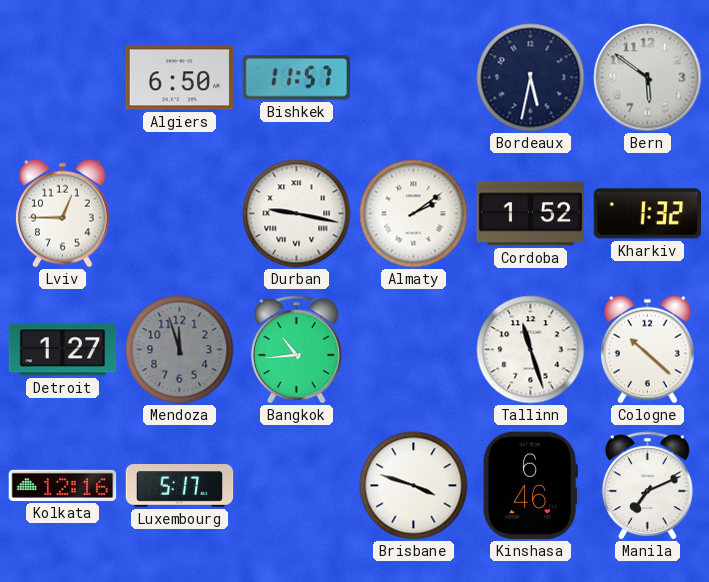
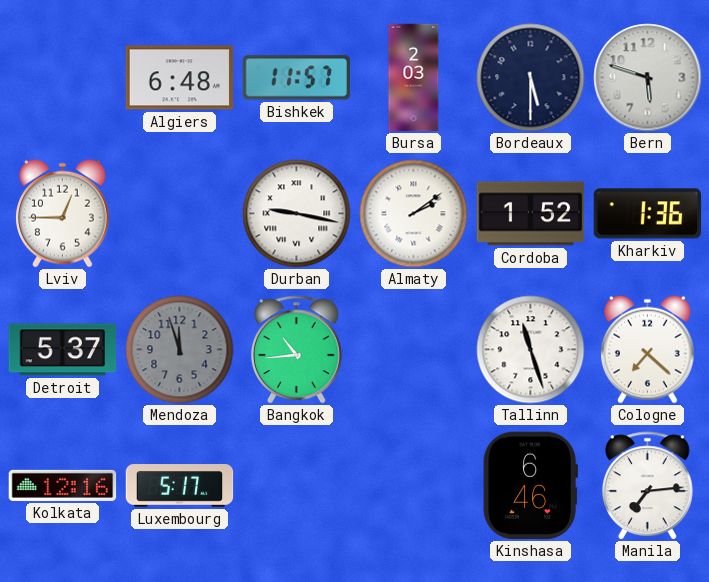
Algiers: 6:50 -> 6:48
Bursa: none -> 2:03
Bordeaux: 5:32 -> 5:30
Bern: 5:51 -> 5:48
Kharkiv: 1:32 -> 1:36
Detroit: 1:27 -> 5:37
Cologne: 10:22 -> 7:22
Brisbane: 3:48 -> none
Manila: 7:11 -> 7:14
